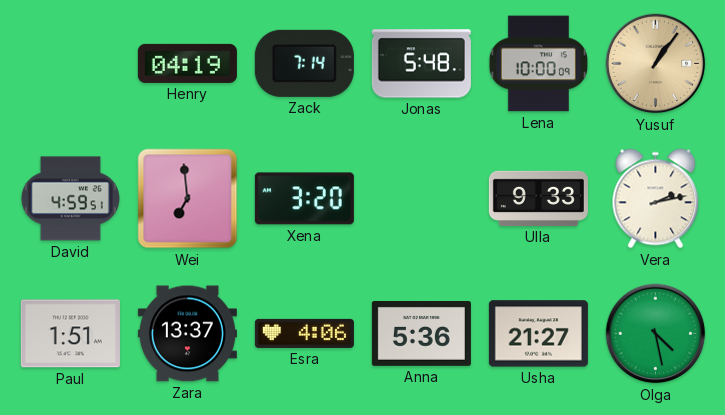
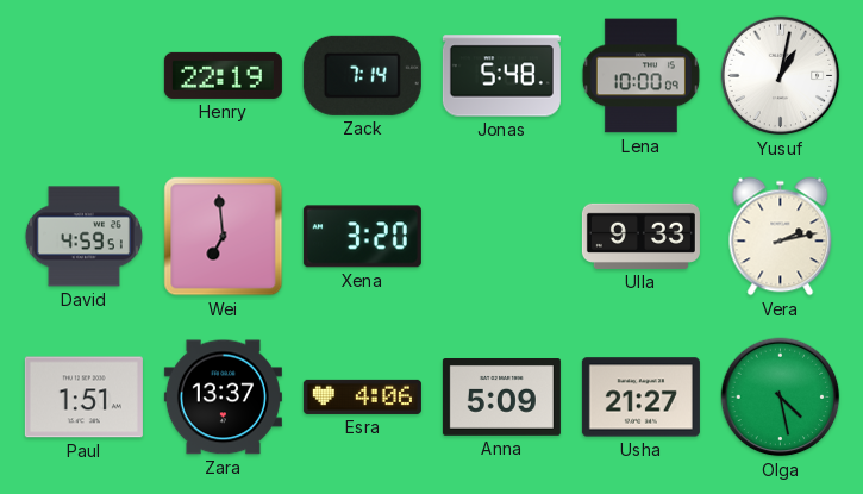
Henry: 04:19 -> 22:19
Yusuf: 1:06 -> 1:02
Yusuf dial: champagne -> white
Anna: 5:36 -> 5:09
